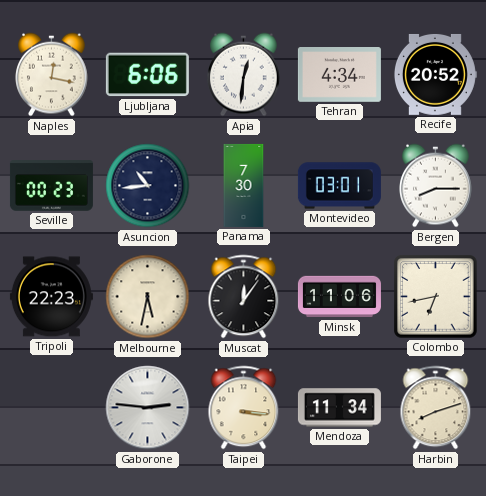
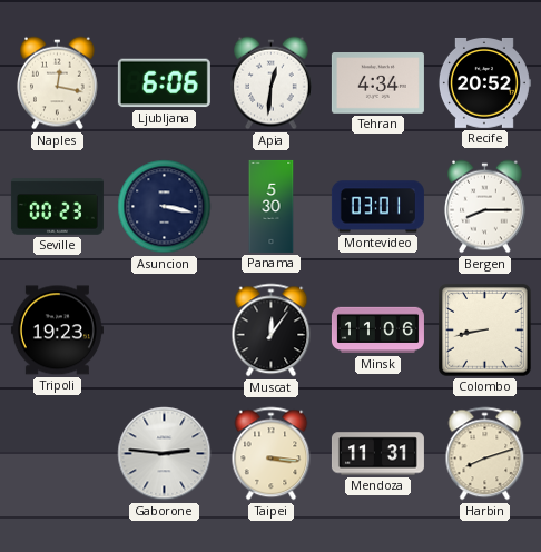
Asuncion: 10:44 -> 3:17
Panama: 7:30 -> 5:30
Tripoli: 22:23 -> 19:23
Melbourne: 5:32 -> none
Colombo: 6:43 -> 8:43
Mendoza: 11:34 -> 11:31
